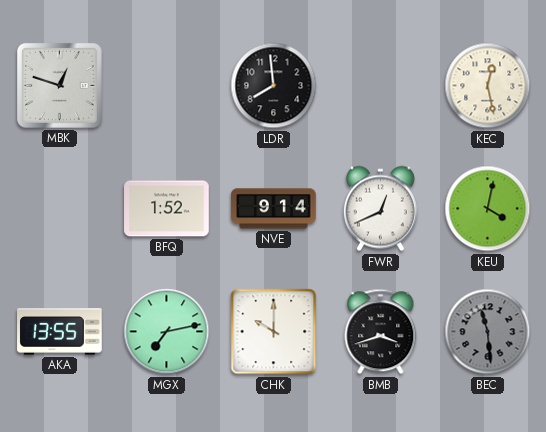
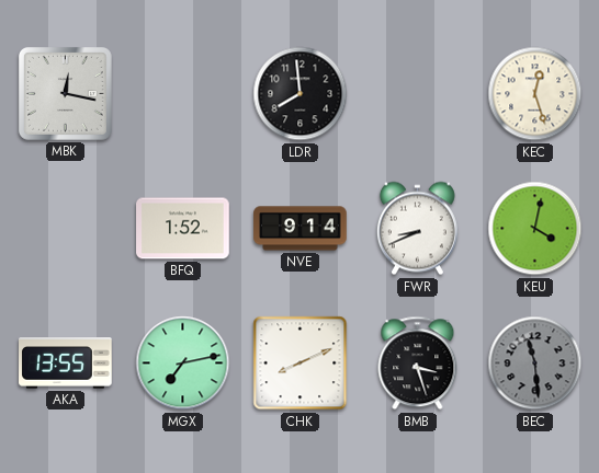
MBK: 12:48 -> 12:17
KEC: 12:28 -> 12:27
FWR: 12:41 -> 8:41
CHK: 10:00 -> 8:11
BMB: 3:42 -> 3:27
